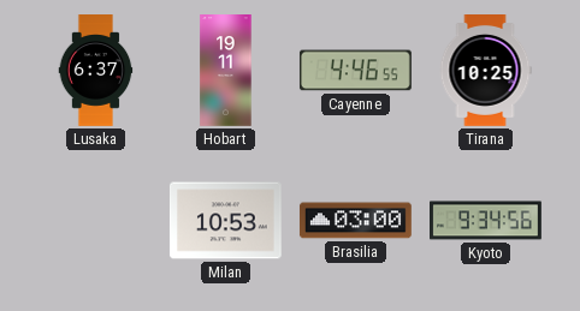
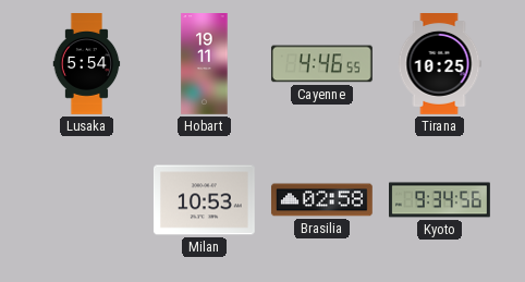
Lusaka: 6:37 -> 5:54
Brasilia: 03:00 -> 02:58
